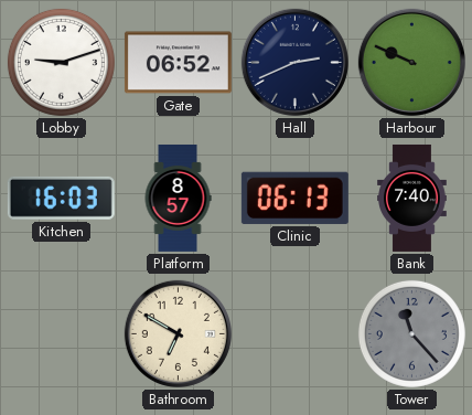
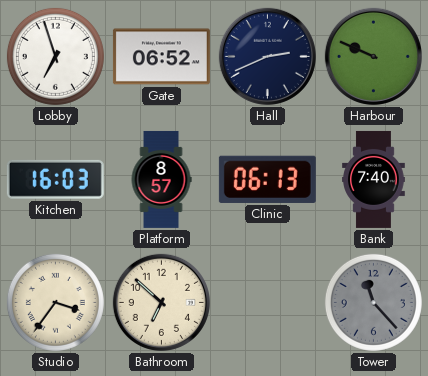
Lobby: 9:12 -> 6:57
Studio: none -> 3:36
Bathroom: 6:50 -> 6:52
